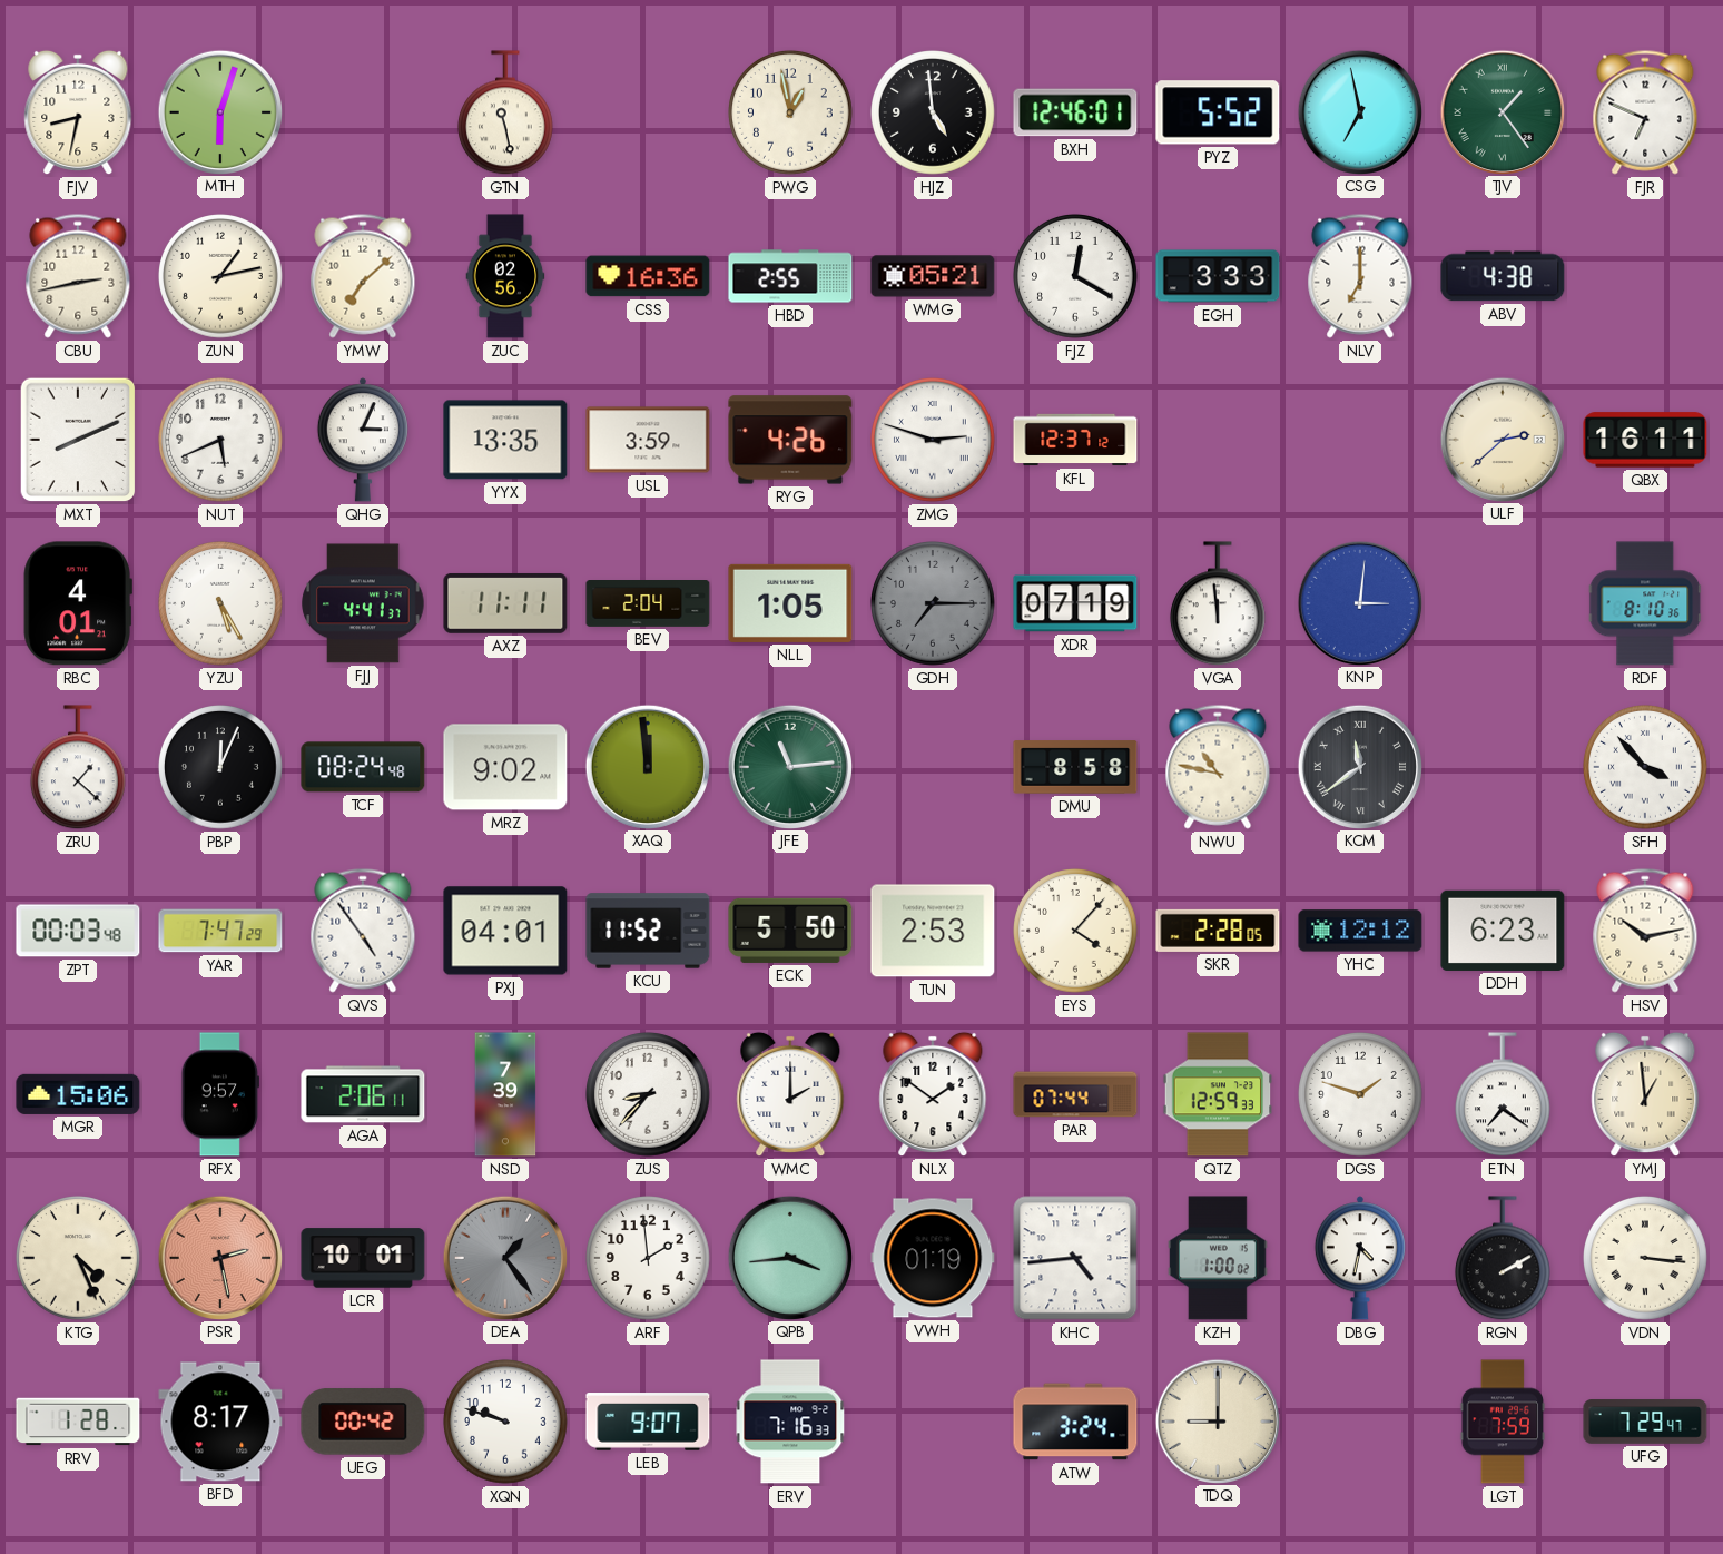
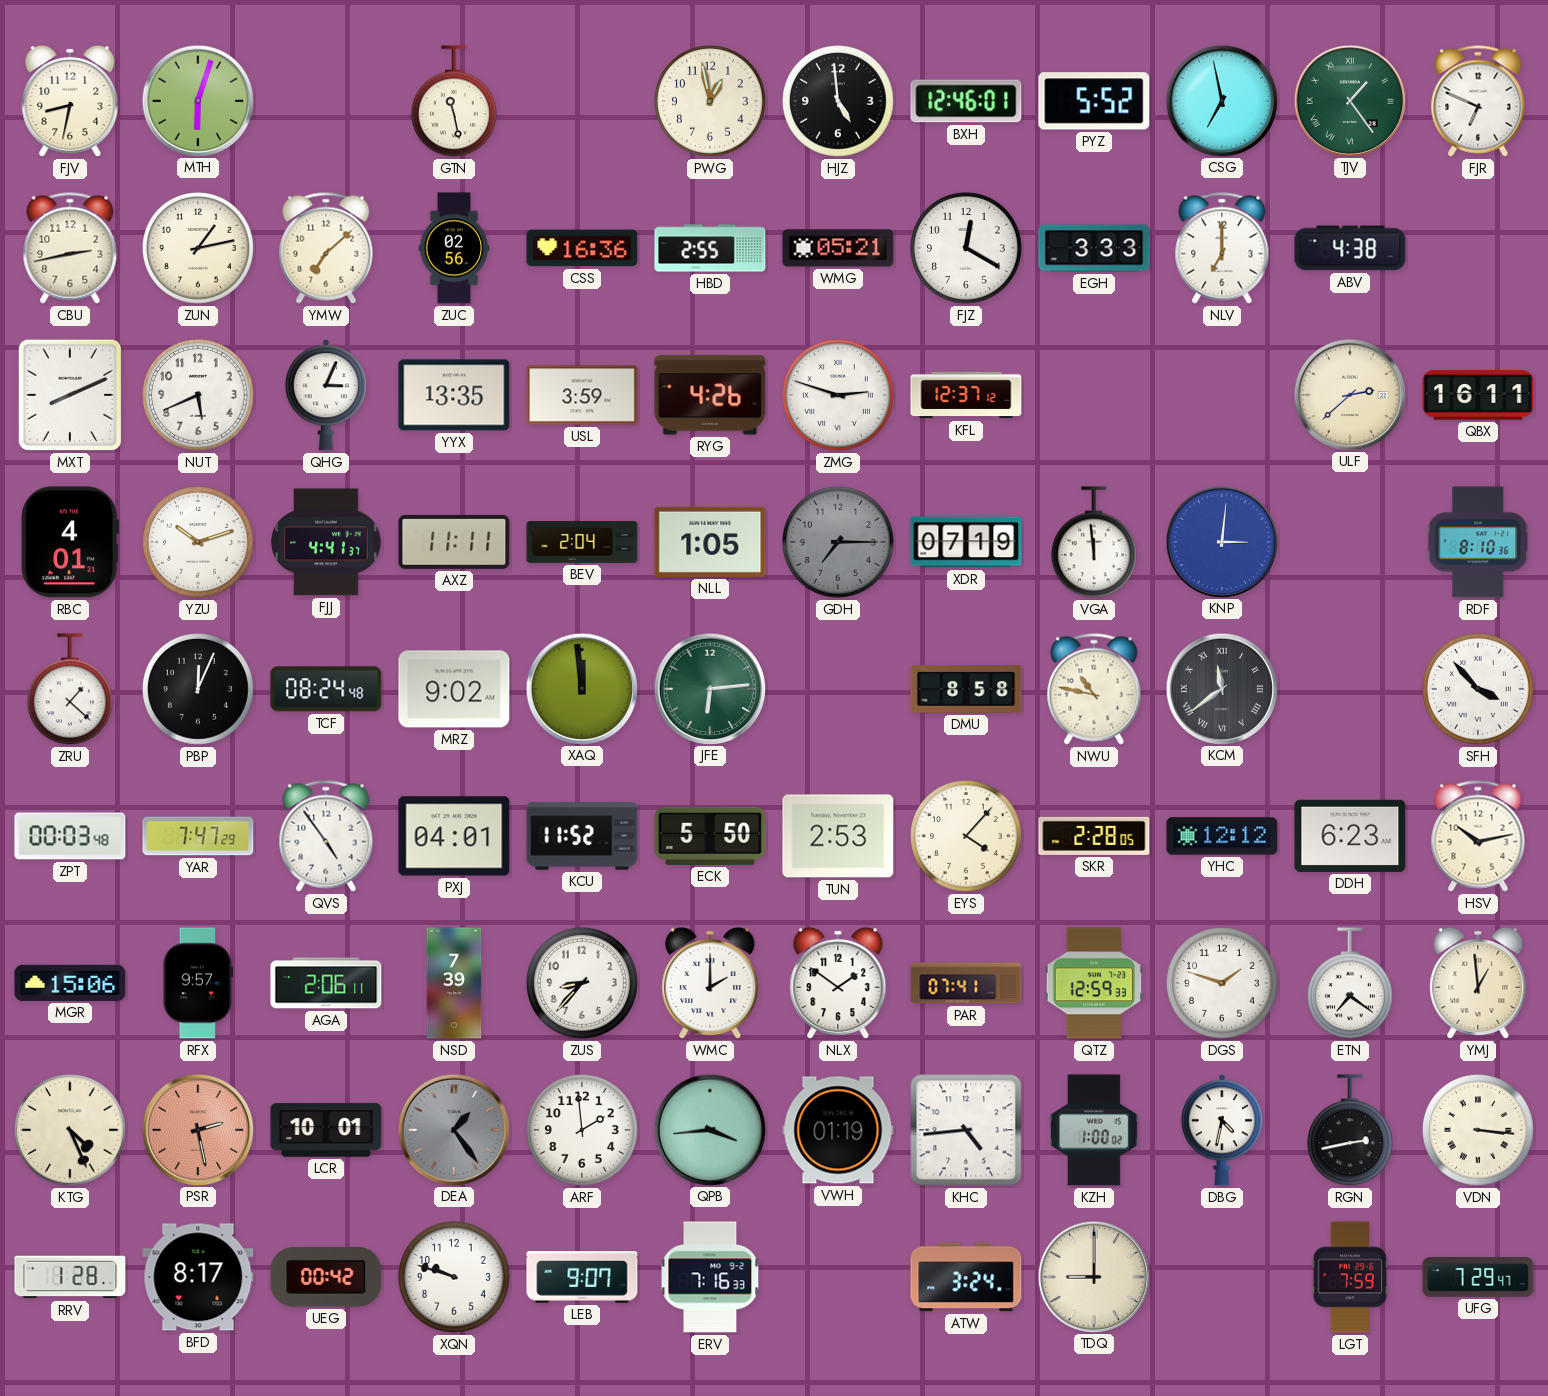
YZU: 5:25 -> 10:12
JFE: 11:14 -> 6:14
PAR: 07:44 -> 07:41
RGN: 2:10 -> 2:43
